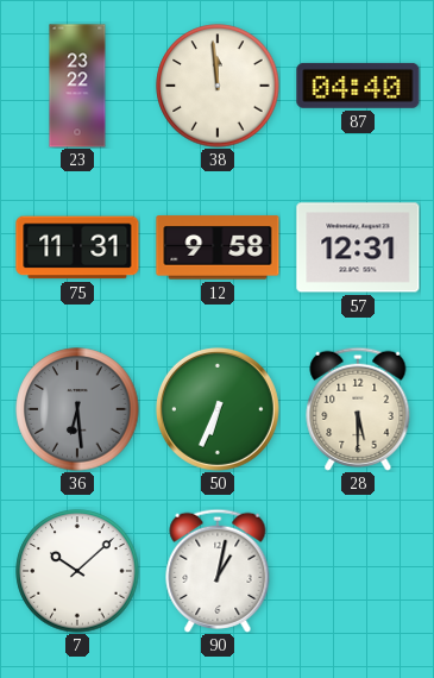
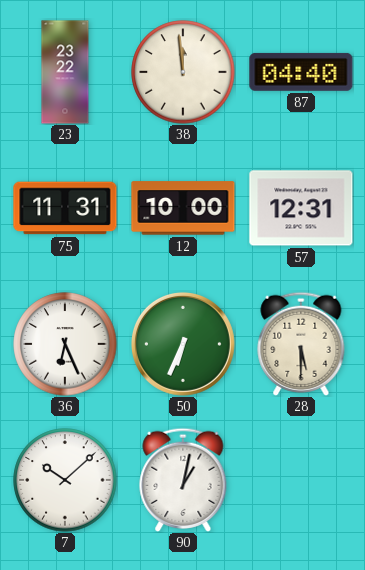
12: 9:58 -> 10:00
36: 6:29 -> 6:26
36 dial: grey -> white
